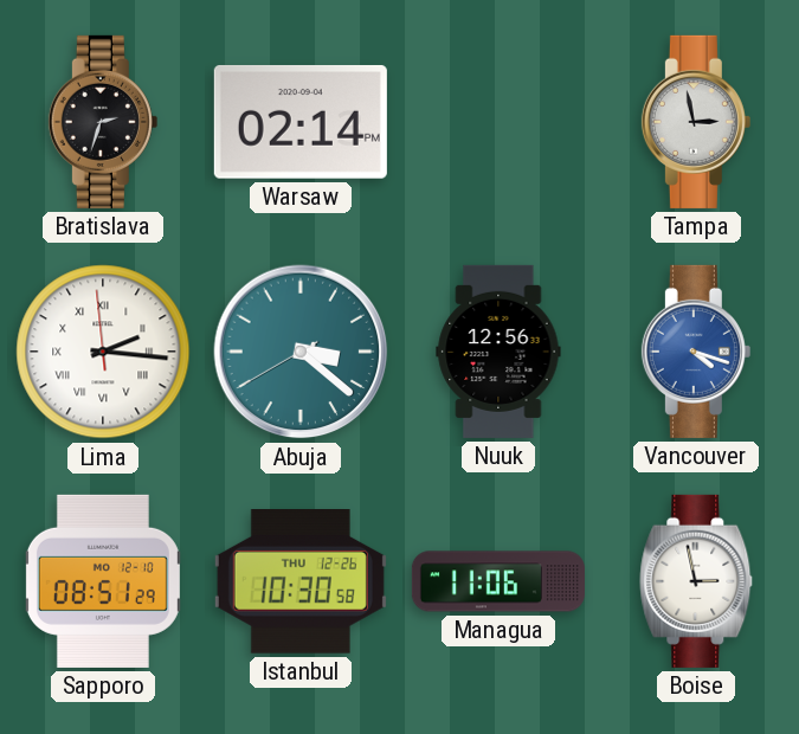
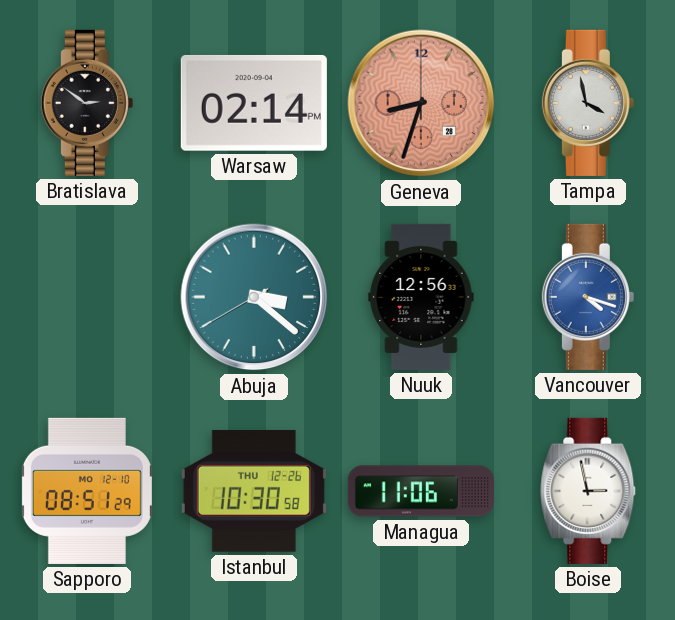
Bratislava: 2:33 -> 2:51
Geneva: none -> 8:33
Tampa: 2:58 -> 3:58
Lima: 2:15 -> none
